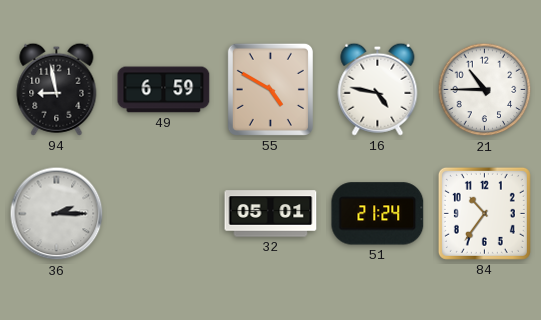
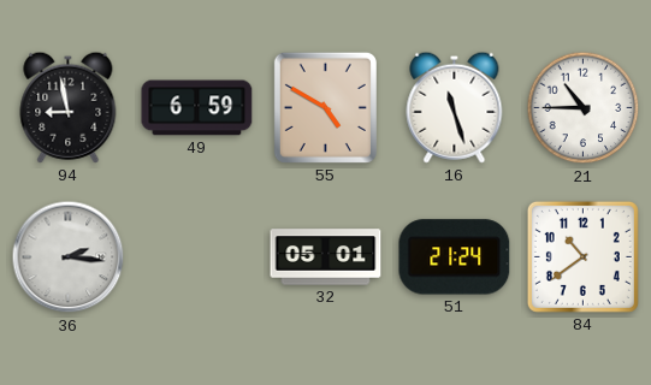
16: 4:47 -> 11:27
36: 2:15 -> 2:16
84: 10:36 -> 10:39
